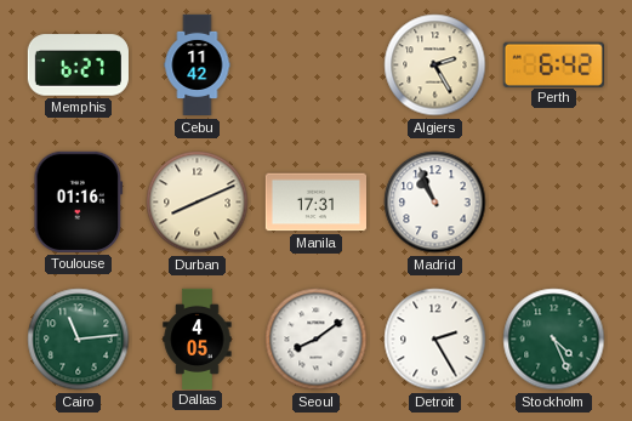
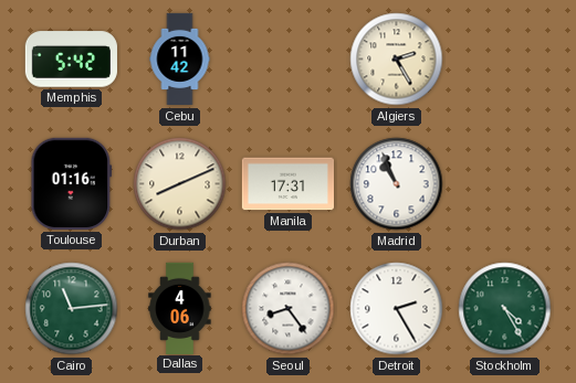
Memphis: 6:27 -> 5:42
Perth: 6:42 -> none
Dallas: 4:05 -> 4:06
Seoul: 8:09 -> 8:24
Stockholm: 4:26 -> 4:25
